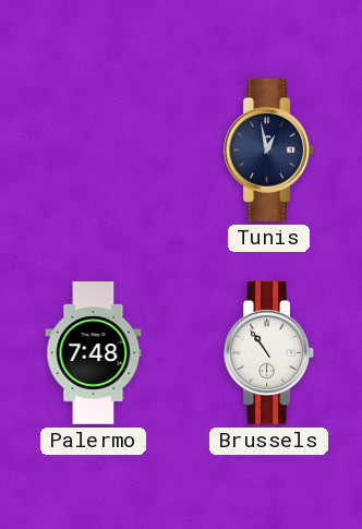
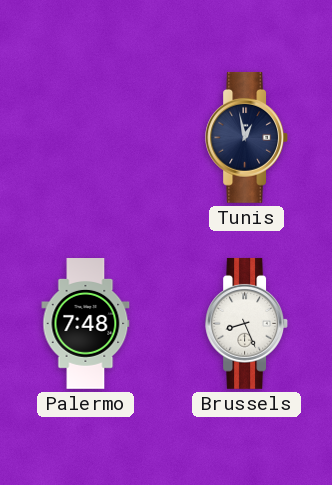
Brussels: 10:54 -> 8:26
